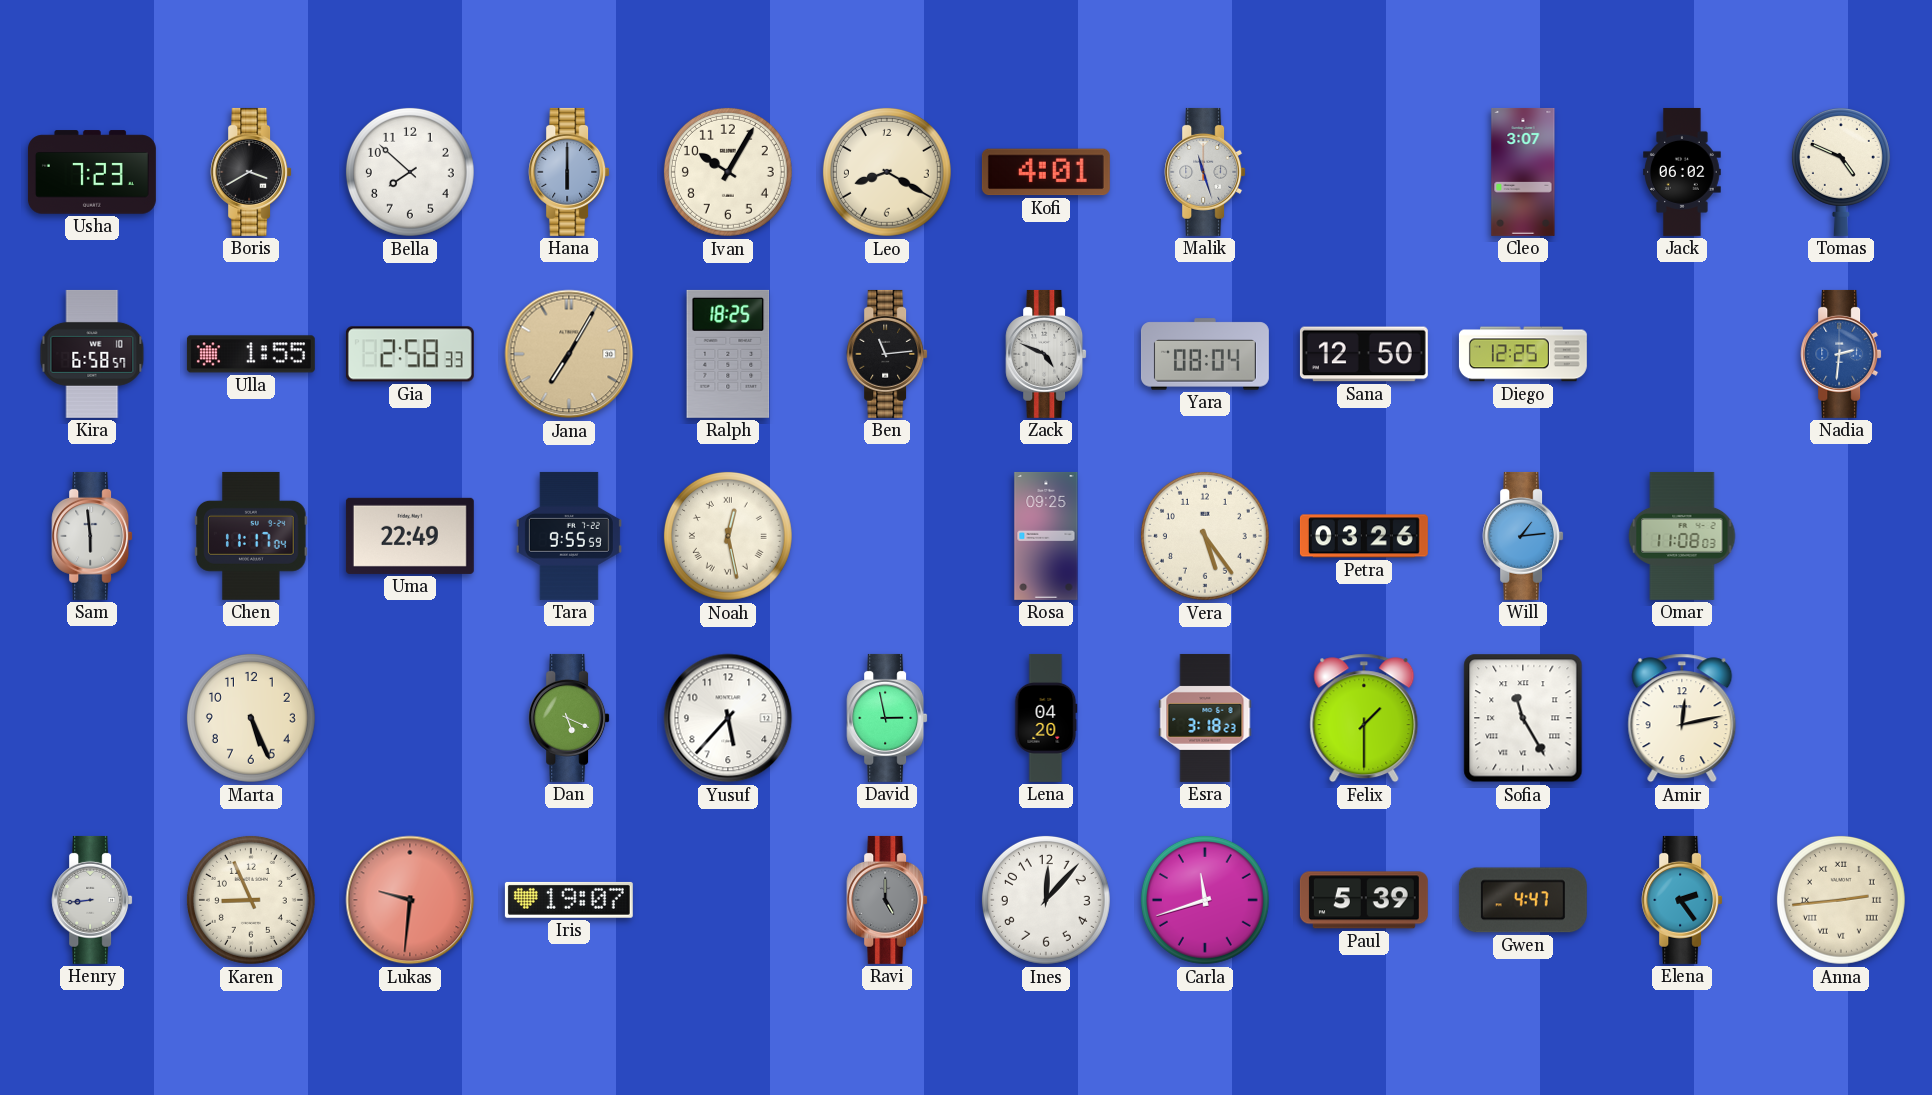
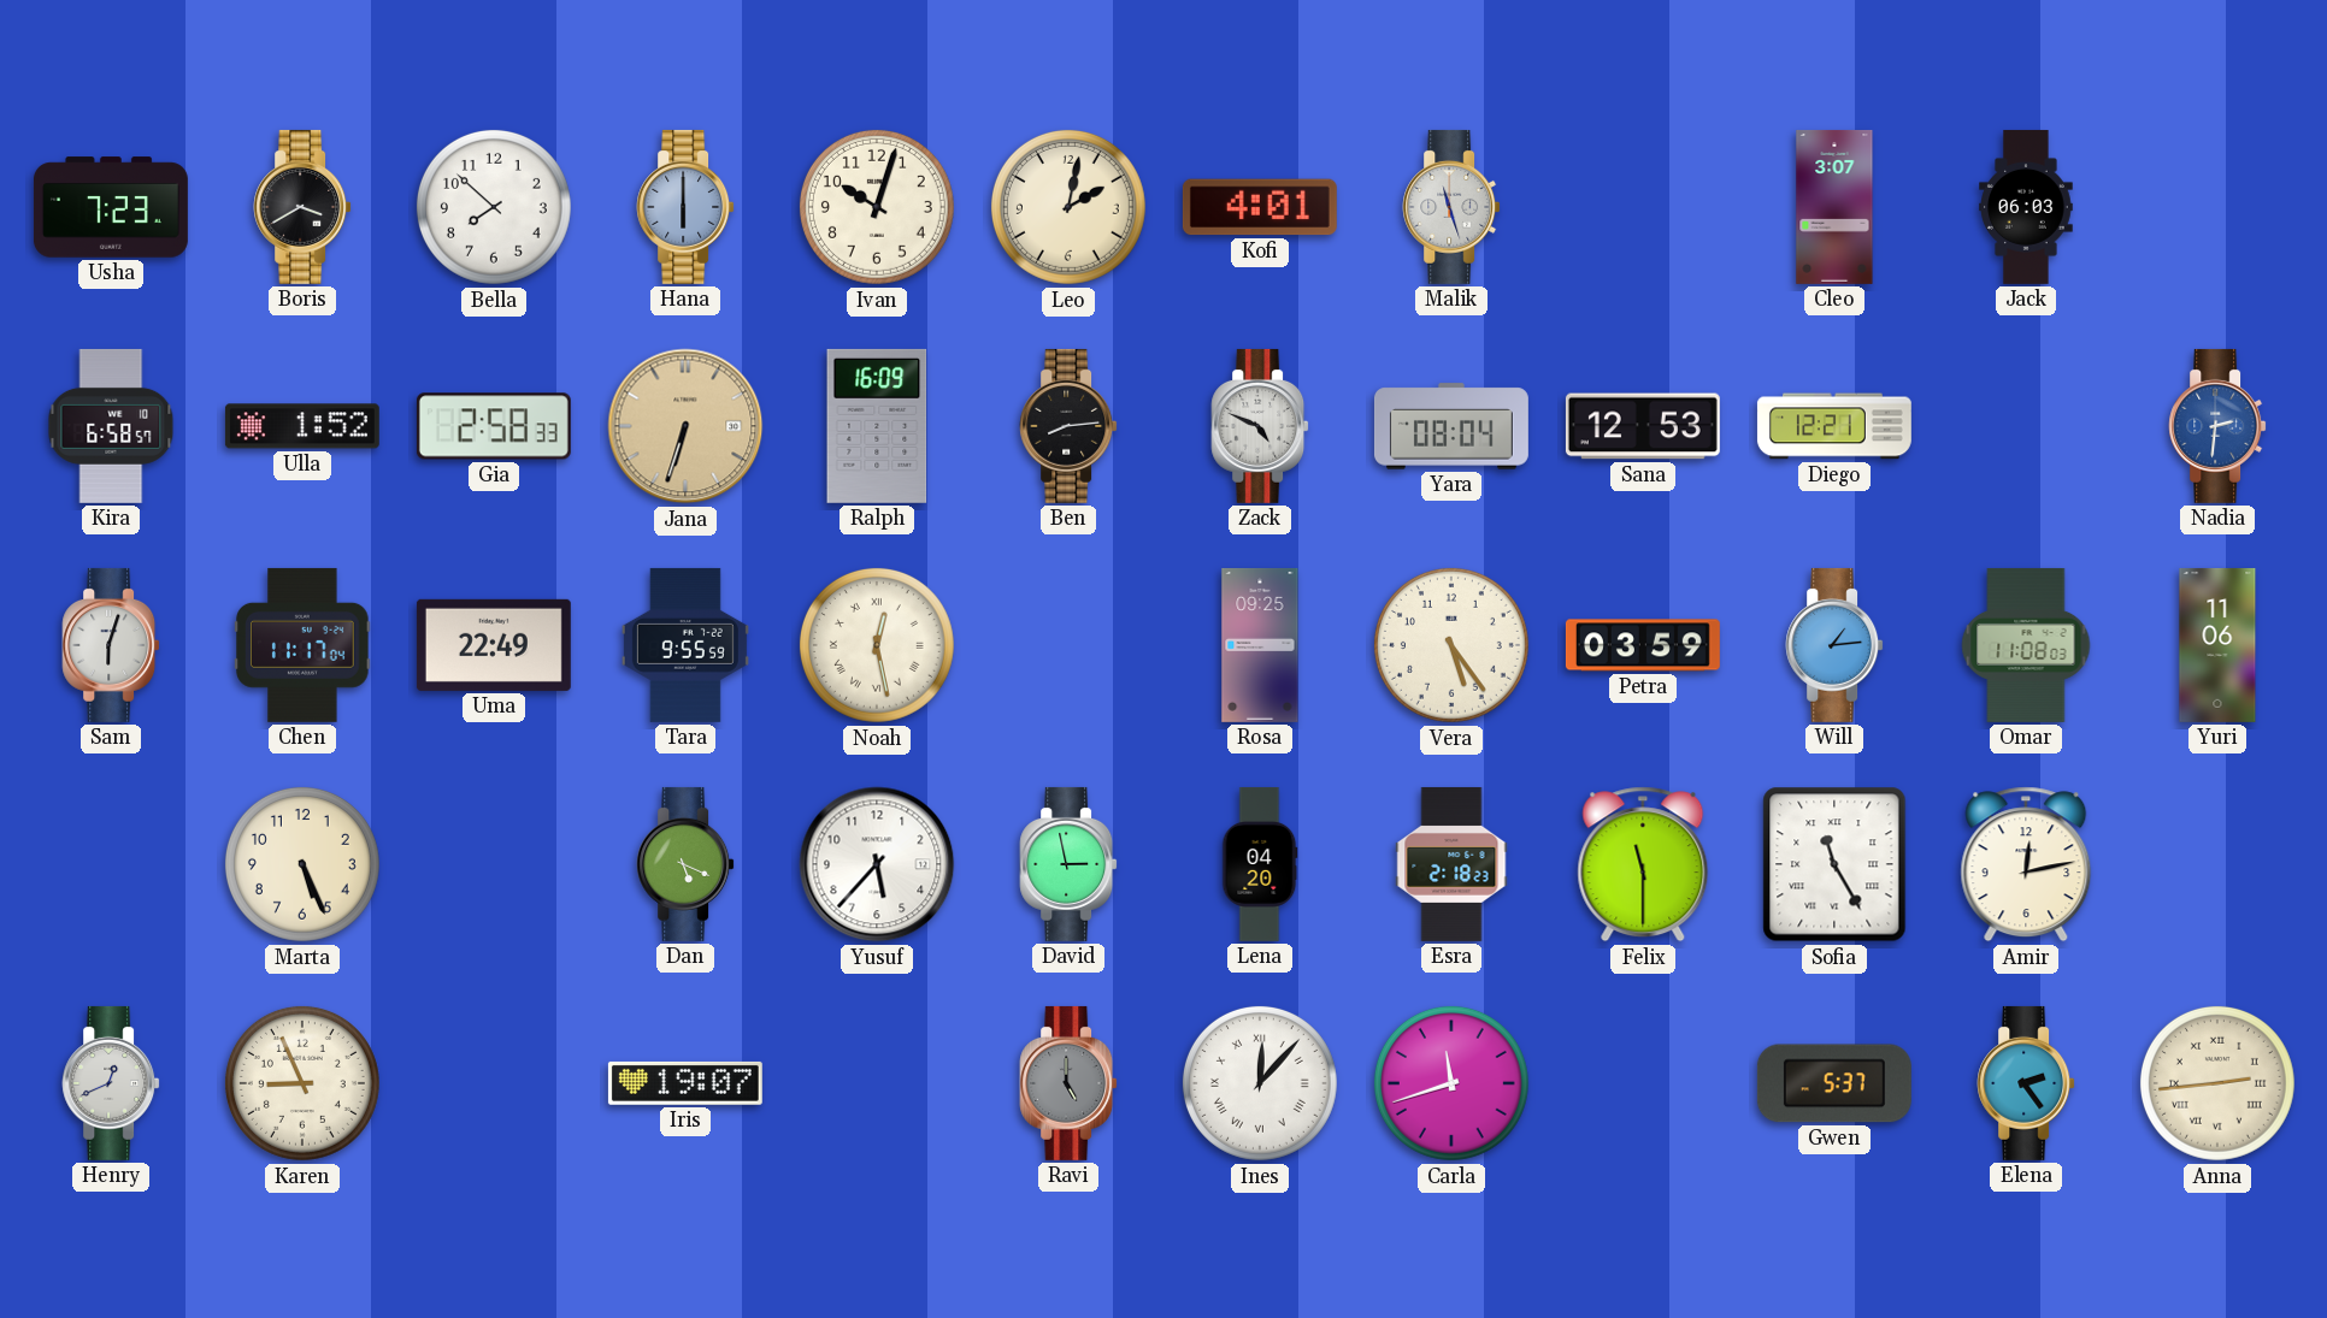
Ivan: 10:05 -> 10:03
Leo: 8:20 -> 2:02
Jack: 06:02 -> 06:03
Tomas: 4:49 -> none
Ulla: 1:55 -> 1:52
Jana: 7:05 -> 6:33
Ralph: 18:25 -> 16:09
Ben: 11:14 -> 8:14
Sana: 12:50 -> 12:53
Diego: 12:25 -> 12:21
Sam: 5:59 -> 6:03
Petra: 03:26 -> 03:59
Yuri: none -> 11:06
Esra: 3:18 -> 2:18
Felix: 1:30 -> 11:30
Henry: 8:44 -> 12:41
Lukas: 9:31 -> none
Ines numerals: Arabic -> Roman
Paul: 5:39 -> none
Gwen: 4:47 -> 5:37
